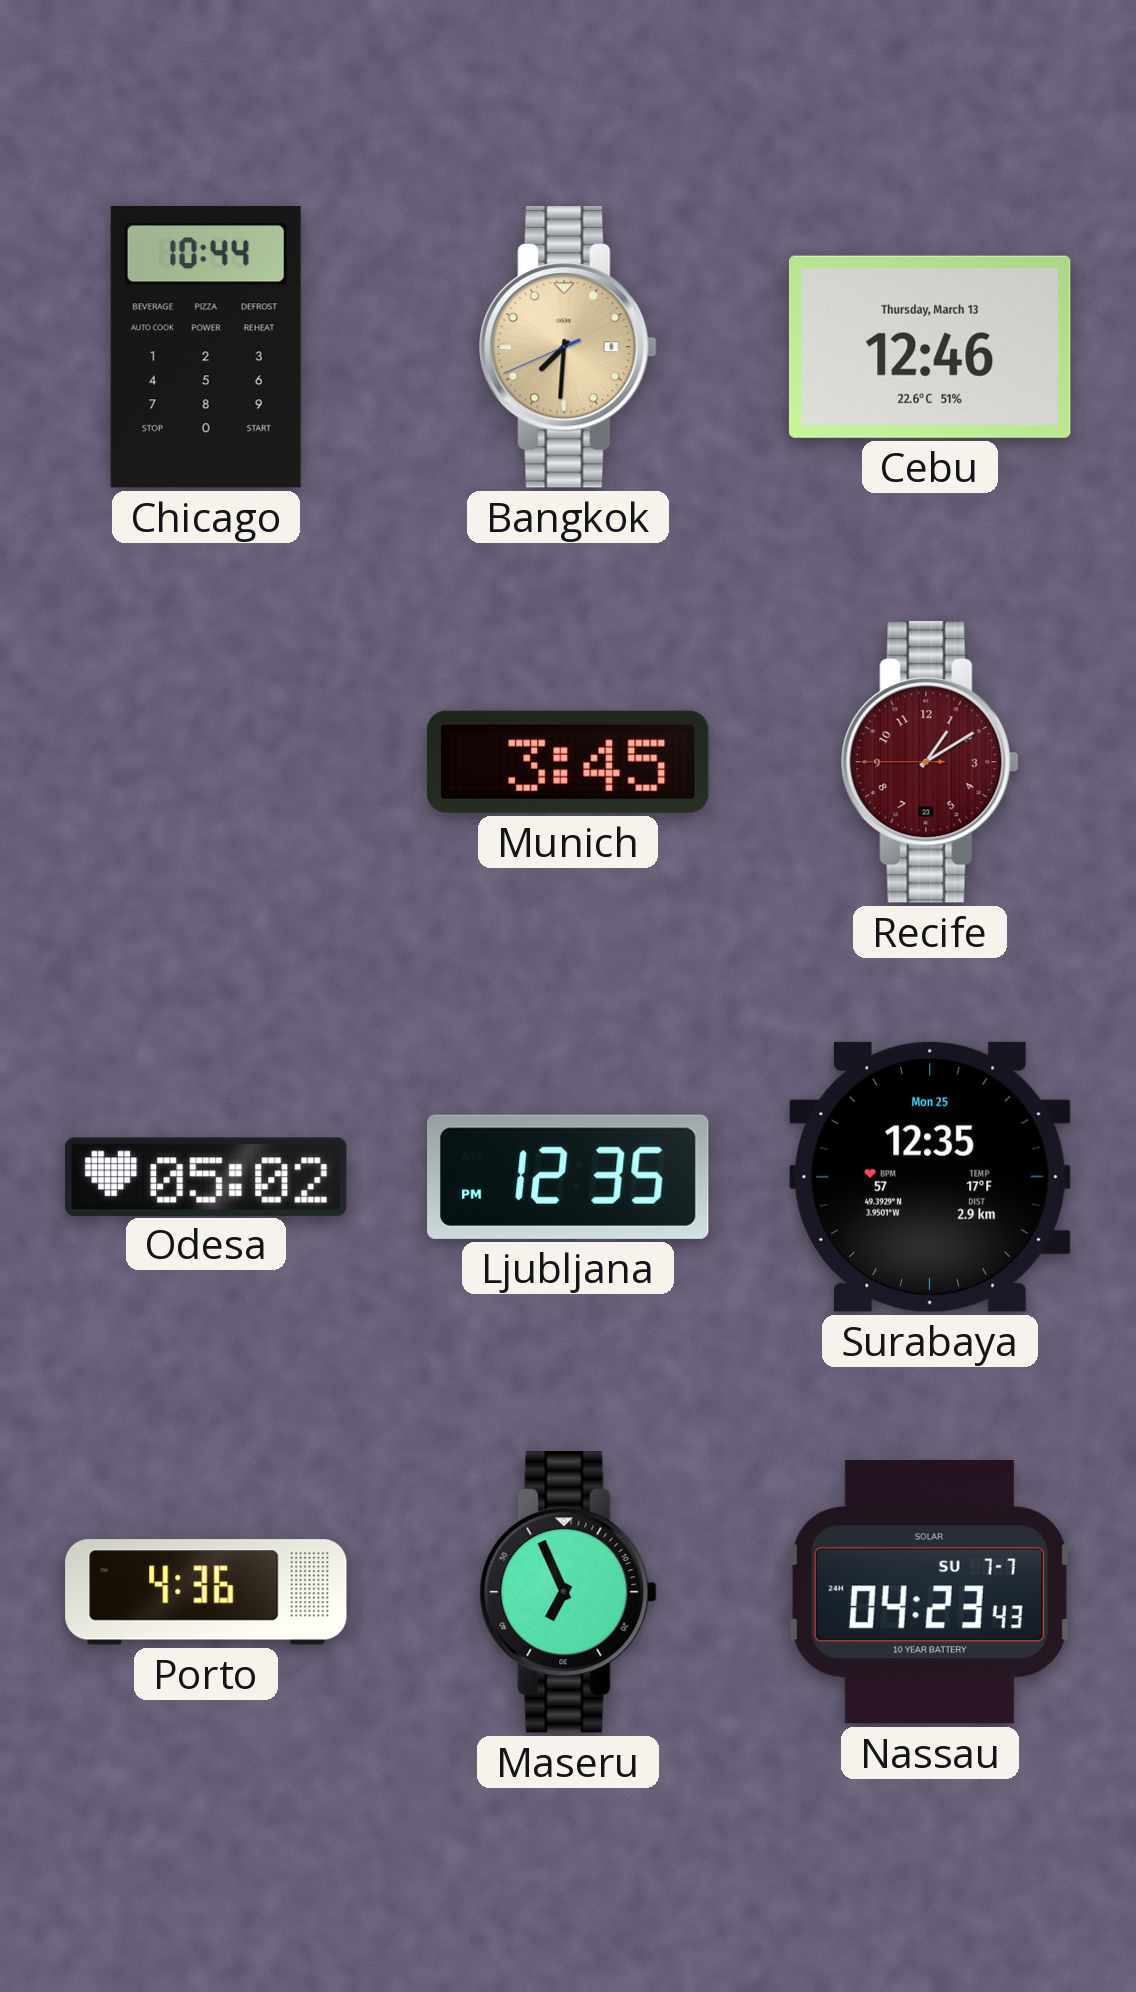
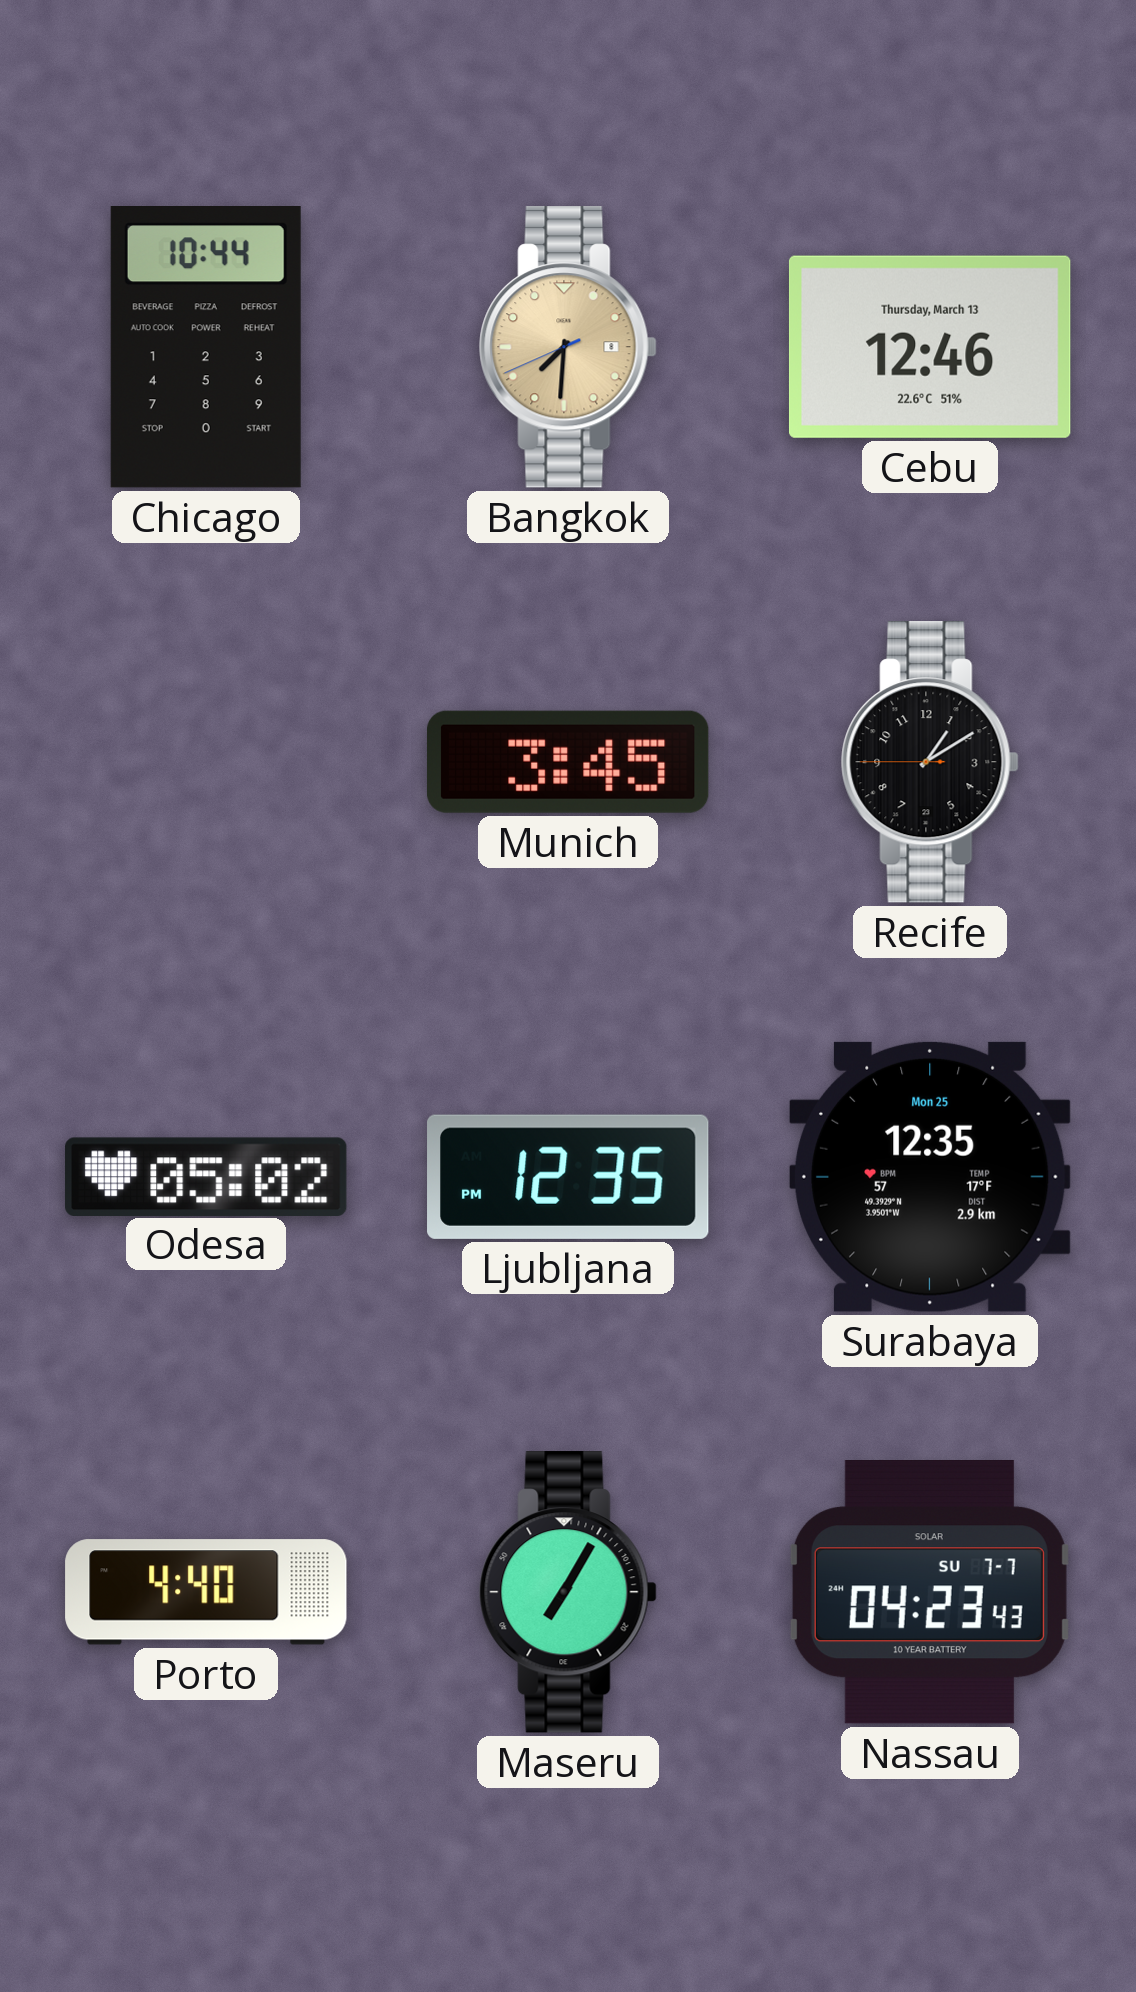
Recife dial: burgundy -> black
Porto: 4:36 -> 4:40
Maseru: 6:56 -> 7:05
